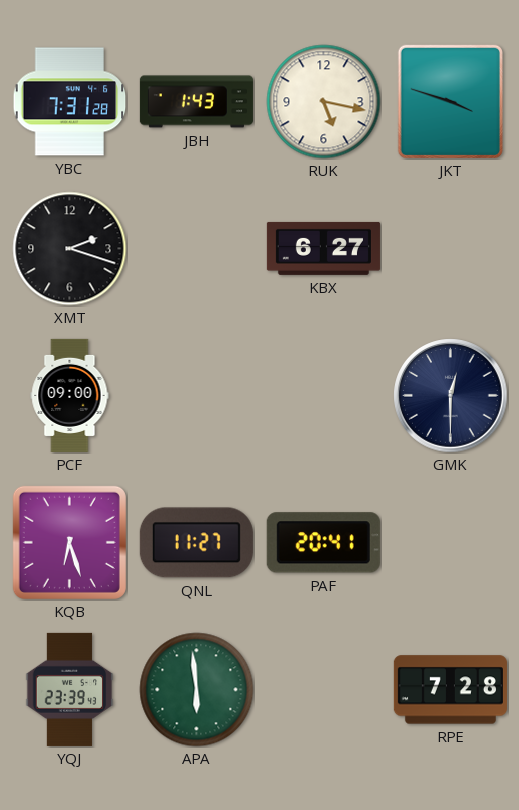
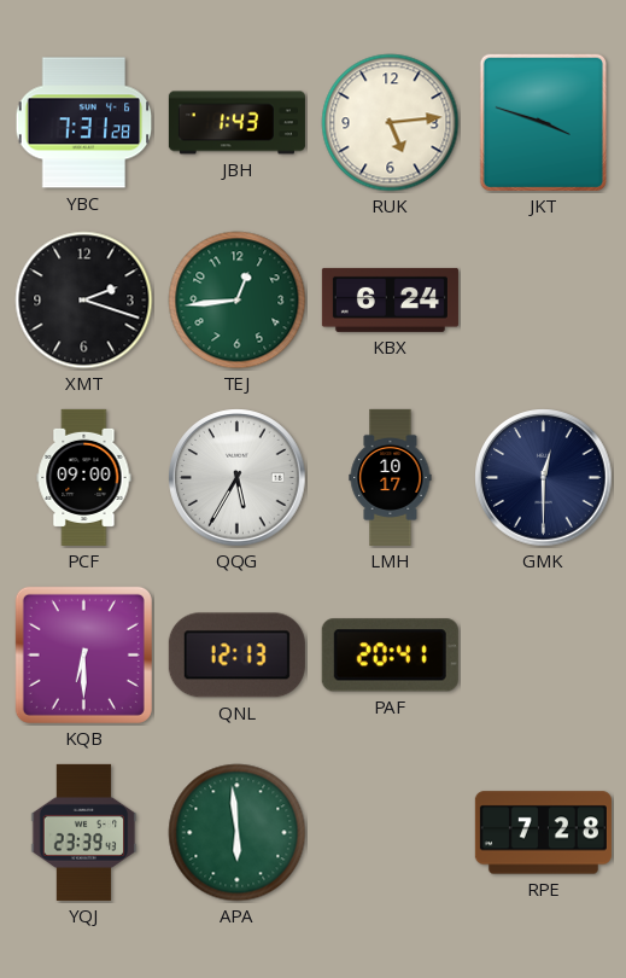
RUK: 5:17 -> 5:14
TEJ: none -> 12:44
KBX: 6:27 -> 6:24
QQG: none -> 5:35
LMH: none -> 10:17
KQB: 6:27 -> 6:30
QNL: 11:27 -> 12:13
